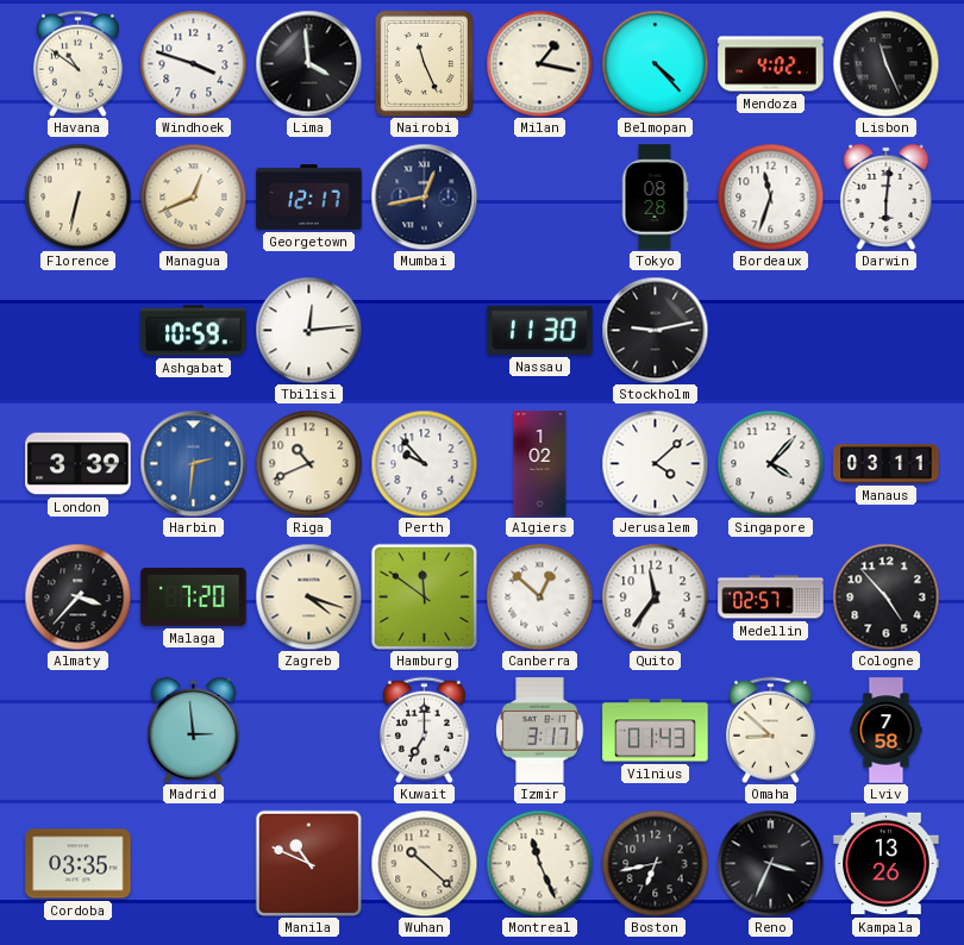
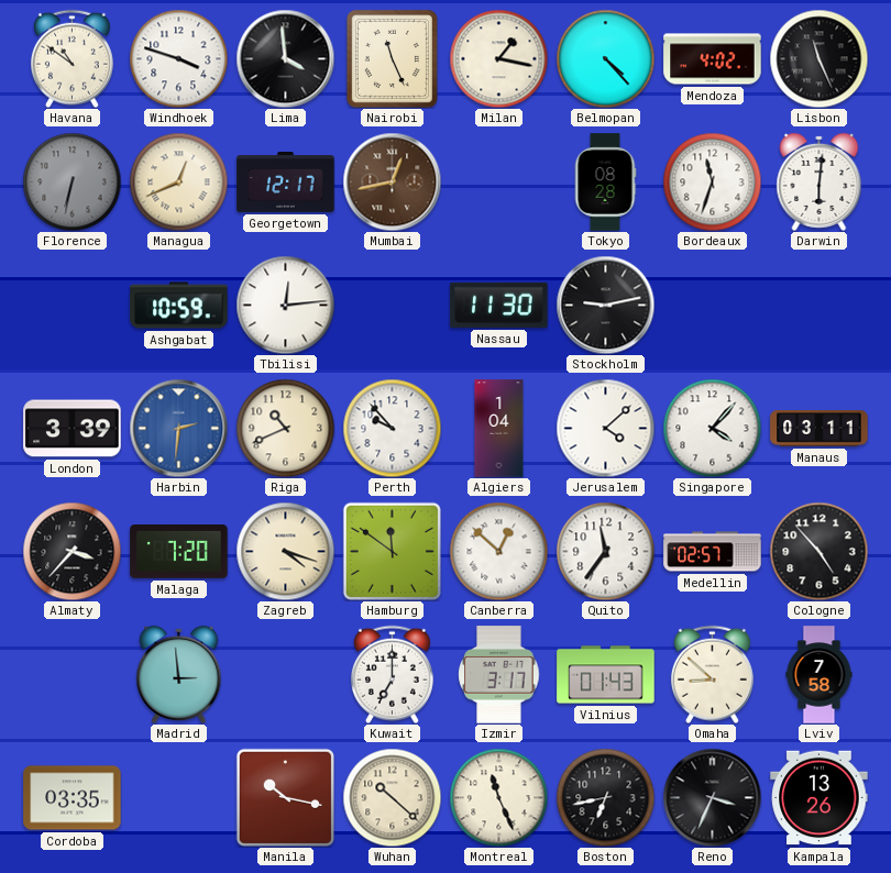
Florence dial: cream -> grey
Mumbai dial: navy -> brown
Algiers: 1:02 -> 1:04
Manila: 10:49 -> 10:17
